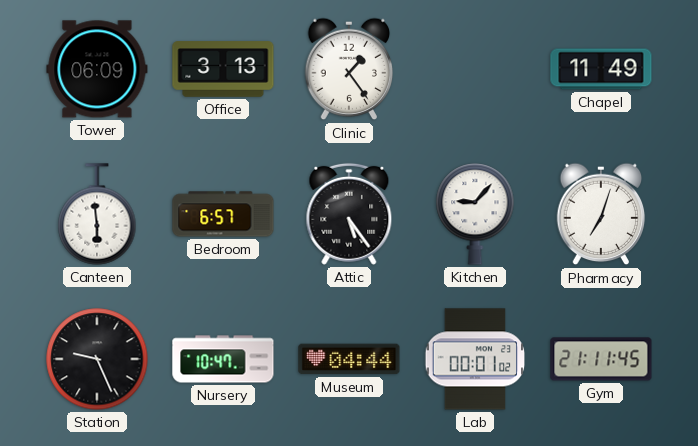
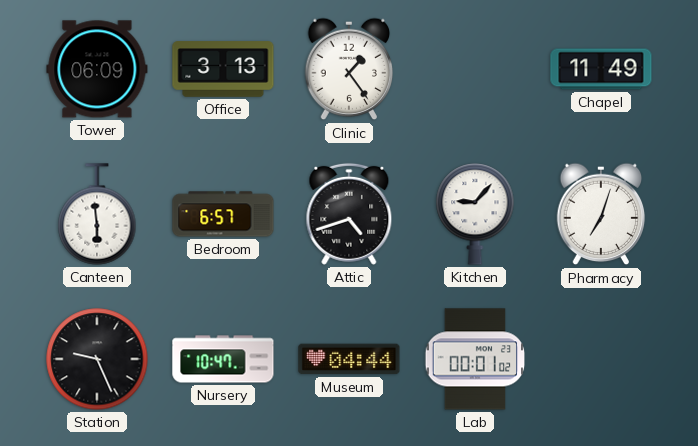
Attic: 5:24 -> 4:42
Gym: 21:11 -> none
